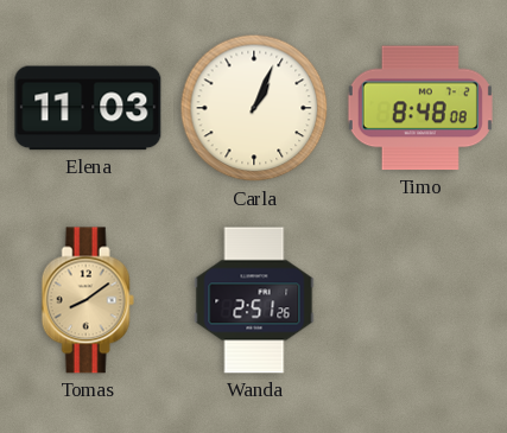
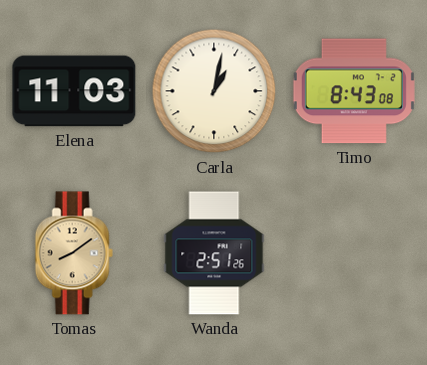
Carla: 1:04 -> 1:02
Timo: 8:48 -> 8:43
